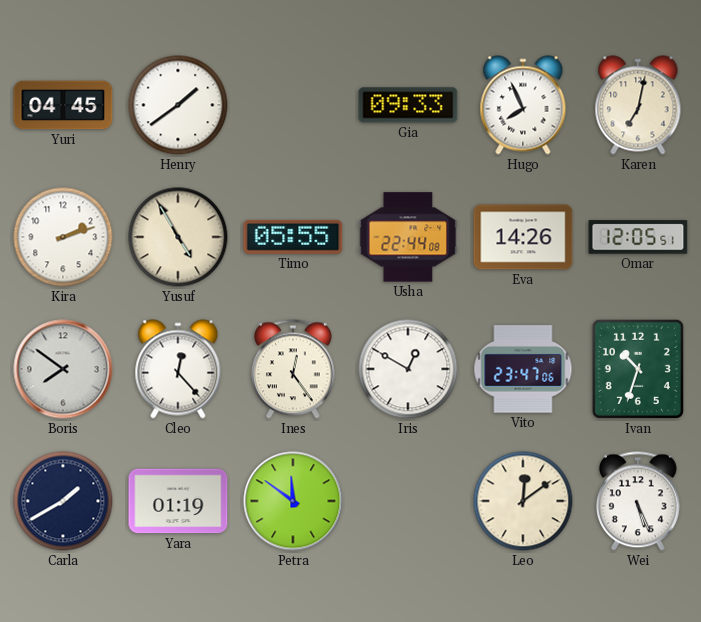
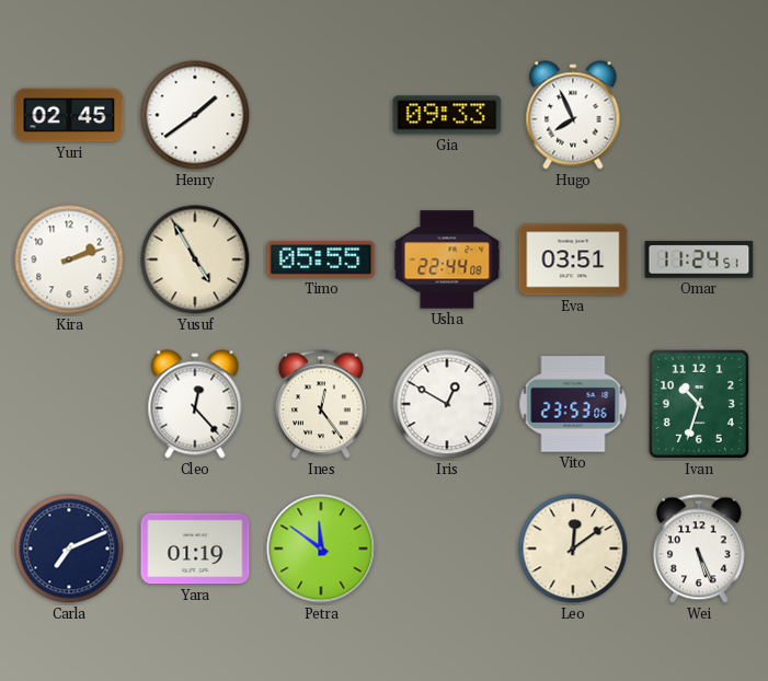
Yuri: 04:45 -> 02:45
Karen: 7:02 -> none
Eva: 14:26 -> 03:51
Omar: 12:05 -> 11:24
Boris: 7:51 -> none
Vito: 23:47 -> 23:53
Carla: 1:40 -> 7:11
